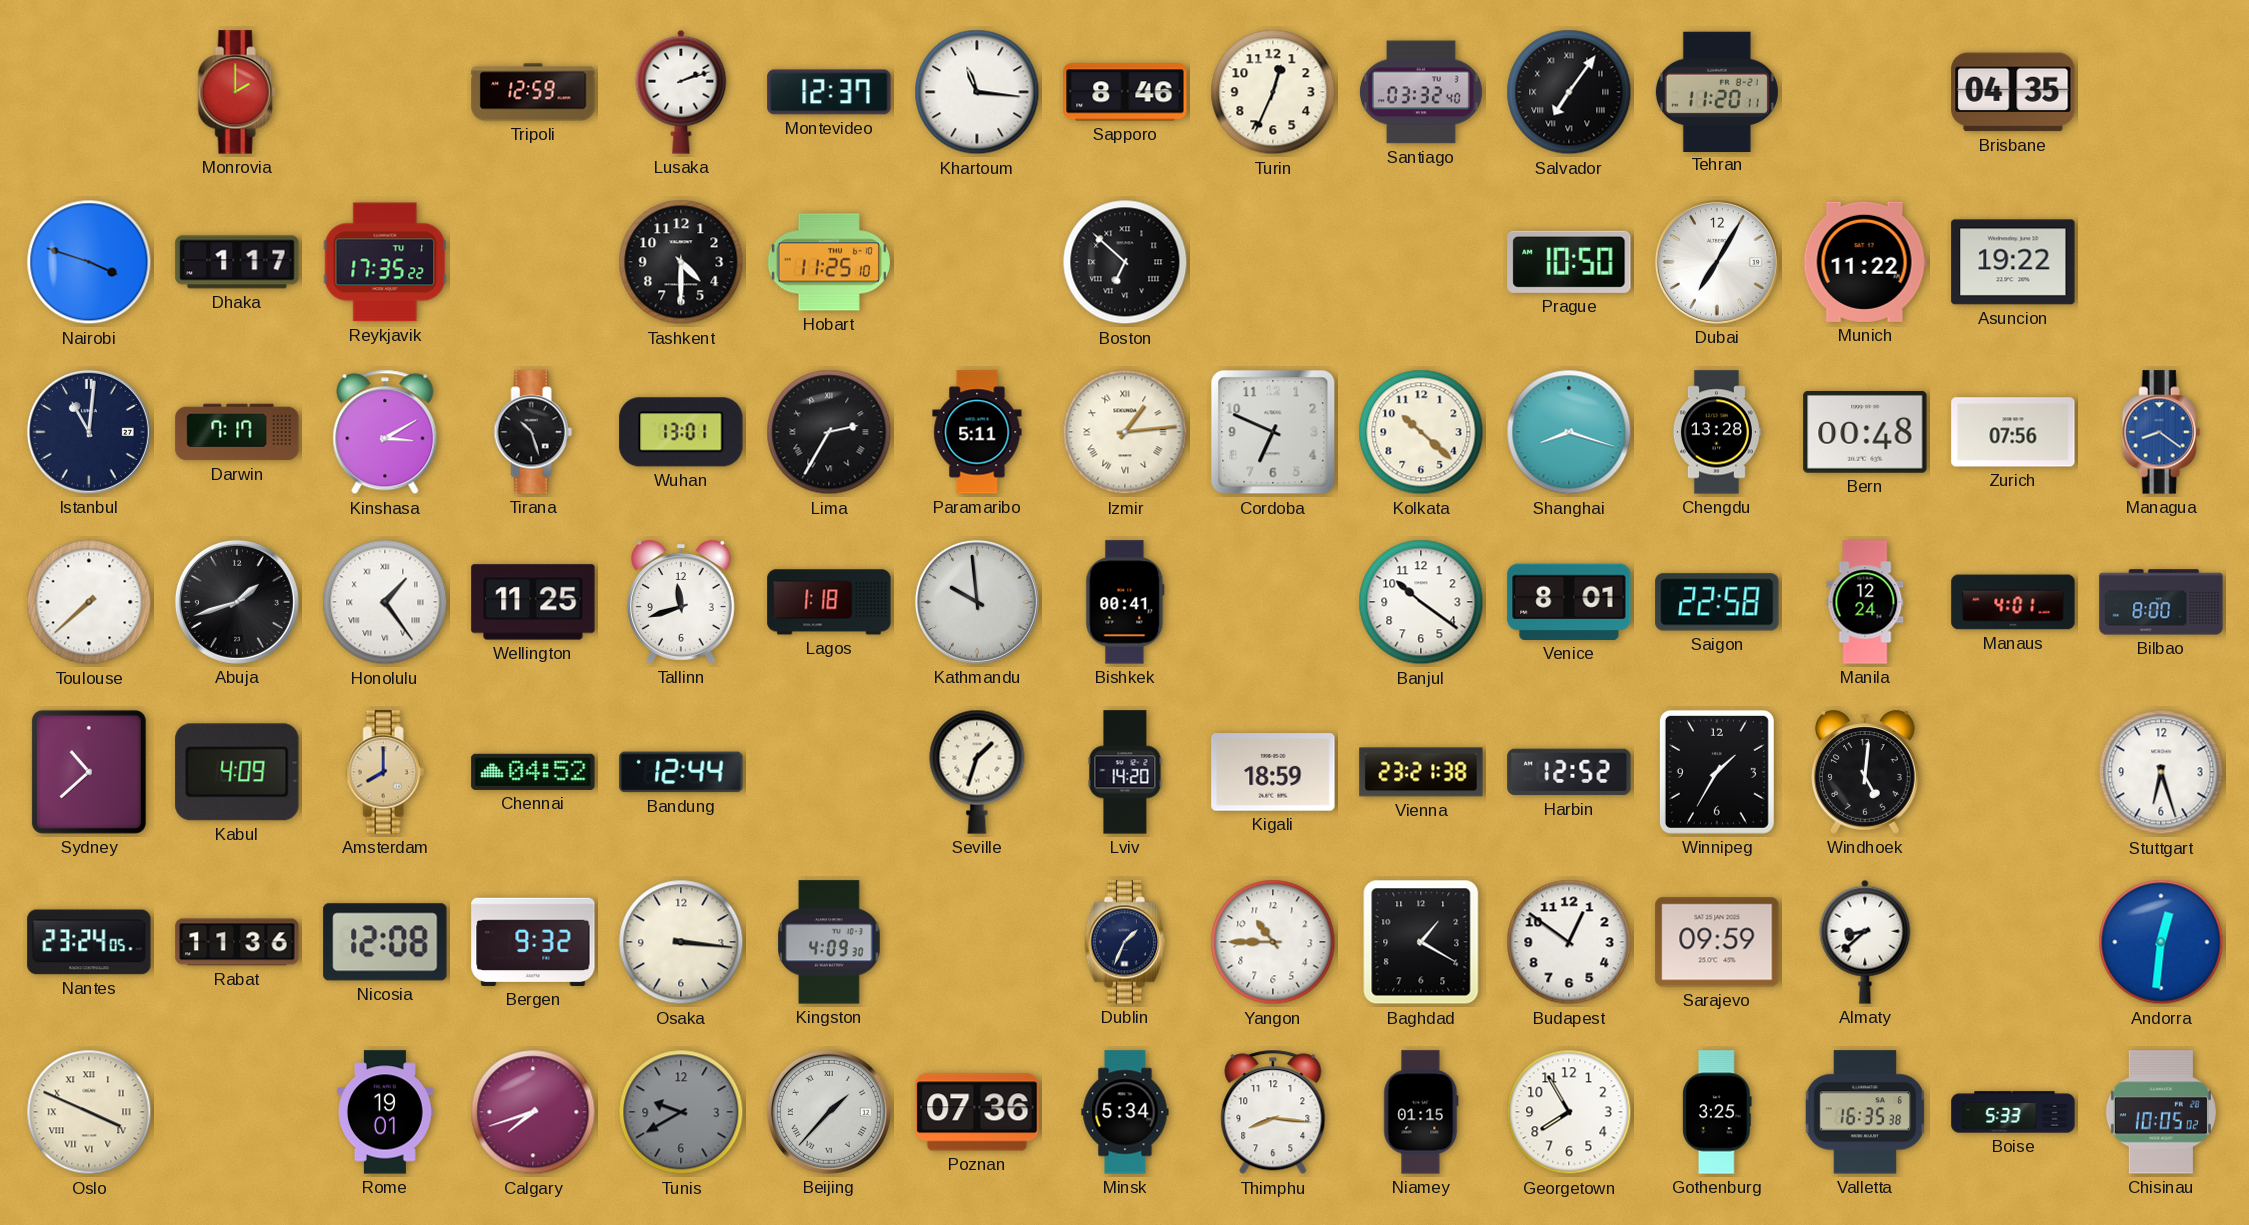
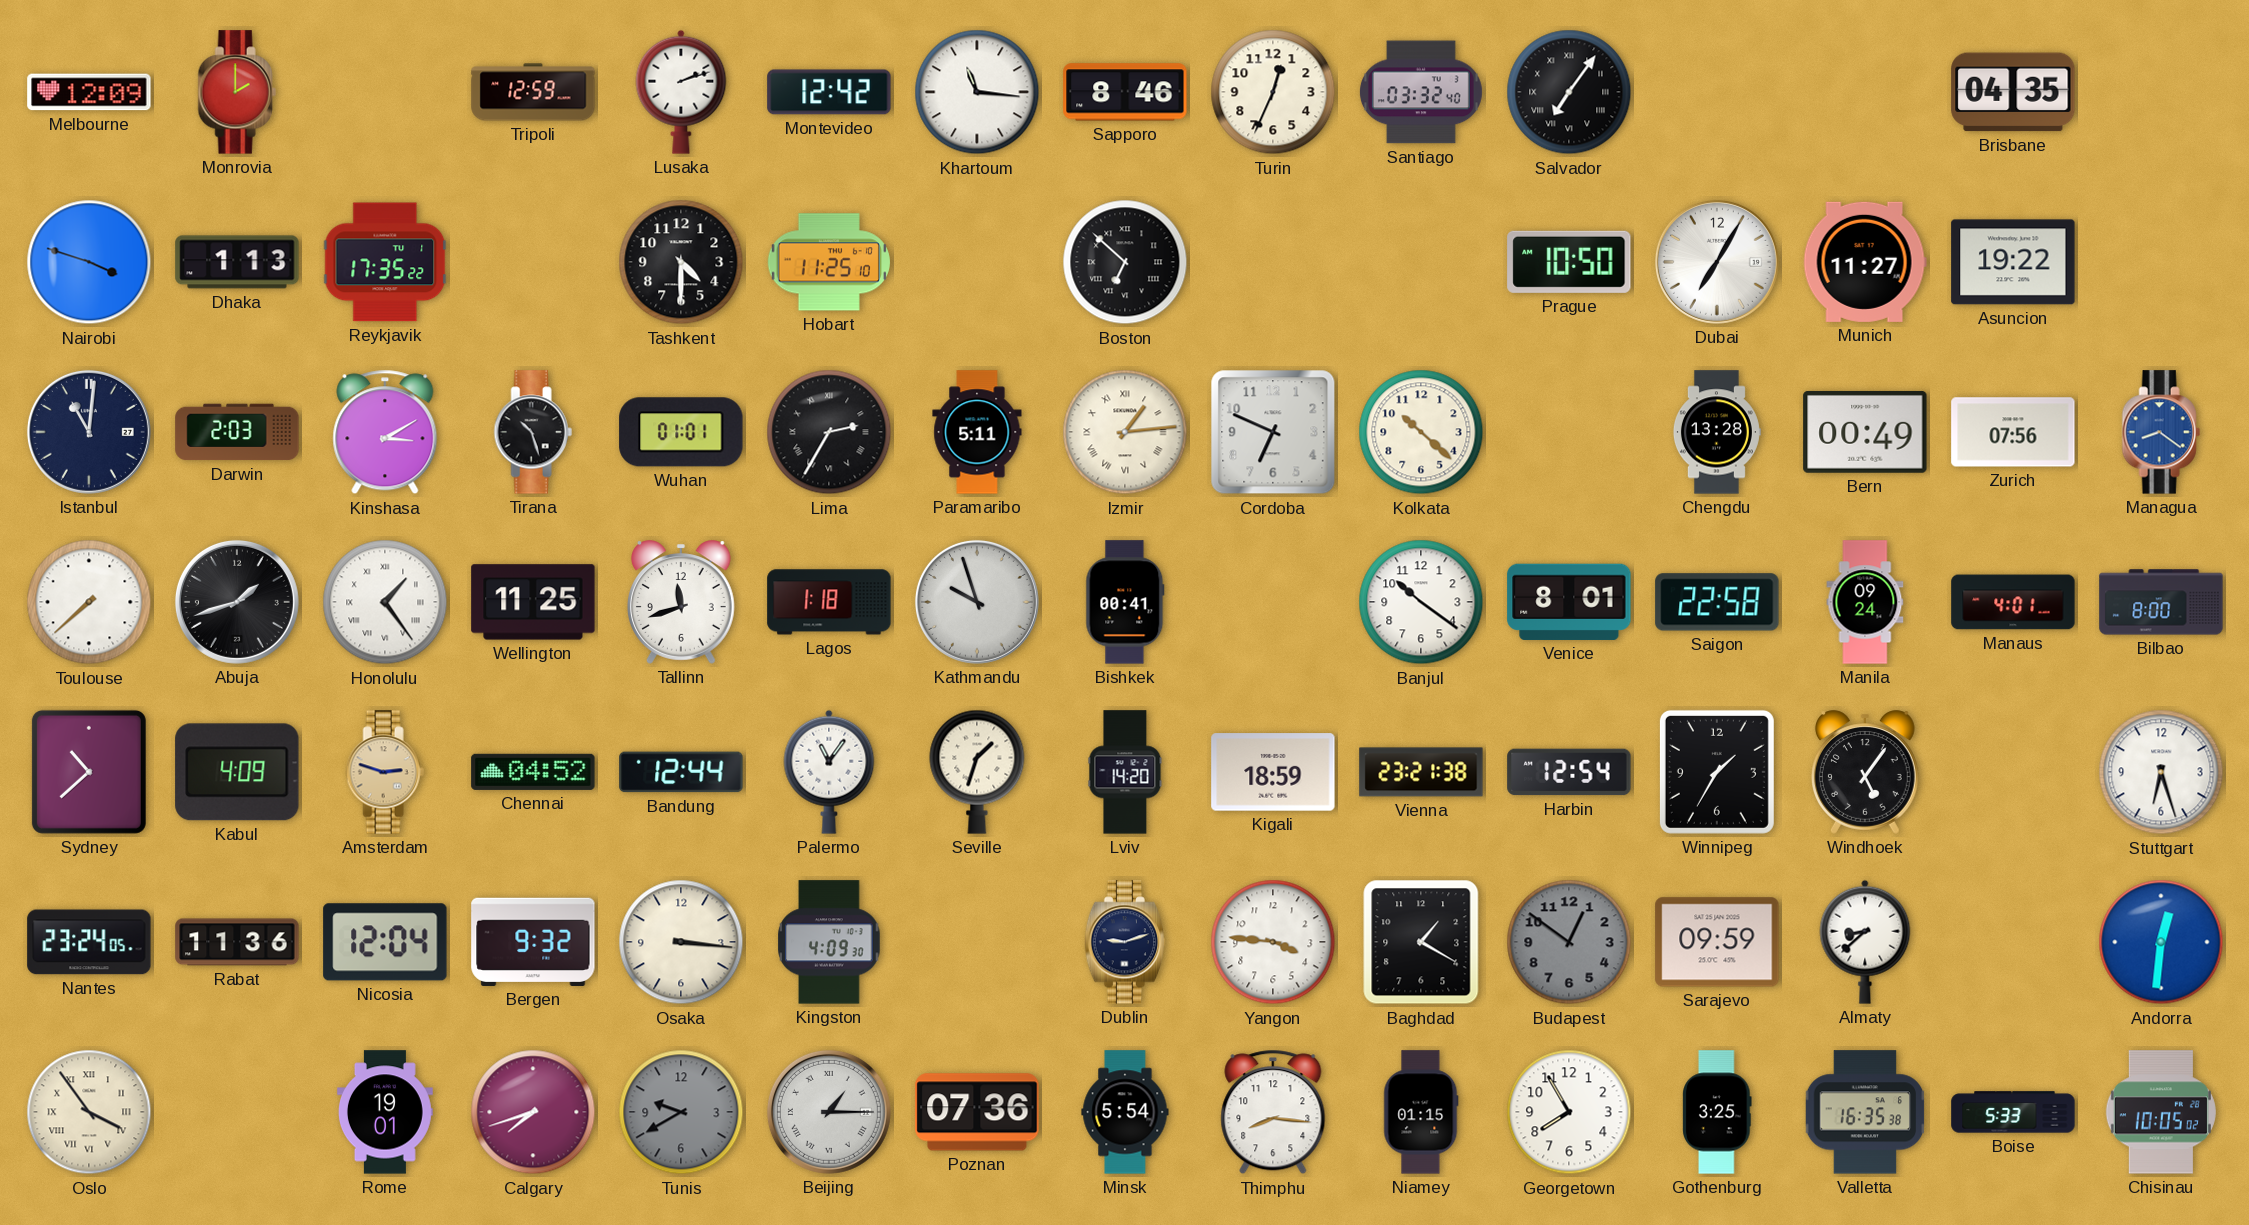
Melbourne: none -> 12:09
Montevideo: 12:37 -> 12:42
Tehran: 11:20 -> none
Dhaka: 1:17 -> 1:13
Munich: 11:22 -> 11:27
Darwin: 7:17 -> 2:03
Wuhan: 13:01 -> 01:01
Shanghai: 8:18 -> none
Bern: 00:48 -> 00:49
Kathmandu: 9:59 -> 9:57
Manila: 12:24 -> 09:24
Amsterdam: 8:00 -> 2:48
Palermo: none -> 11:06
Harbin: 12:52 -> 12:54
Windhoek: 5:01 -> 5:06
Nicosia: 12:08 -> 12:04
Dublin: 1:34 -> 9:12
Yangon: 10:45 -> 3:46
Budapest dial: white -> grey
Oslo: 3:49 -> 3:54
Beijing: 1:37 -> 1:15
Minsk: 5:34 -> 5:54
